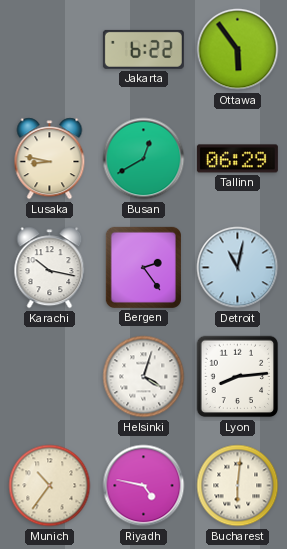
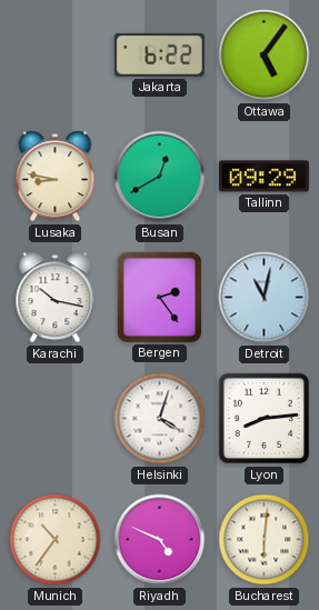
Ottawa: 5:54 -> 5:06
Tallinn: 06:29 -> 09:29
Riyadh: 4:47 -> 4:49
